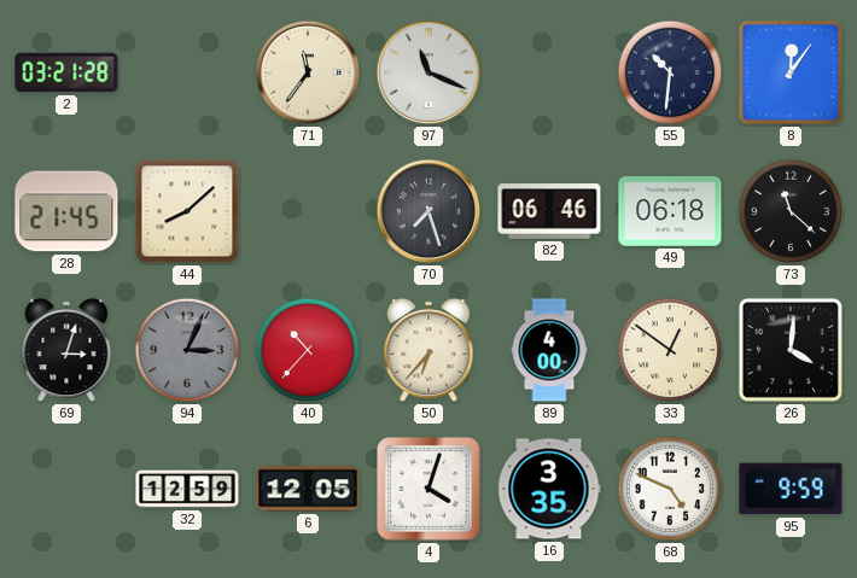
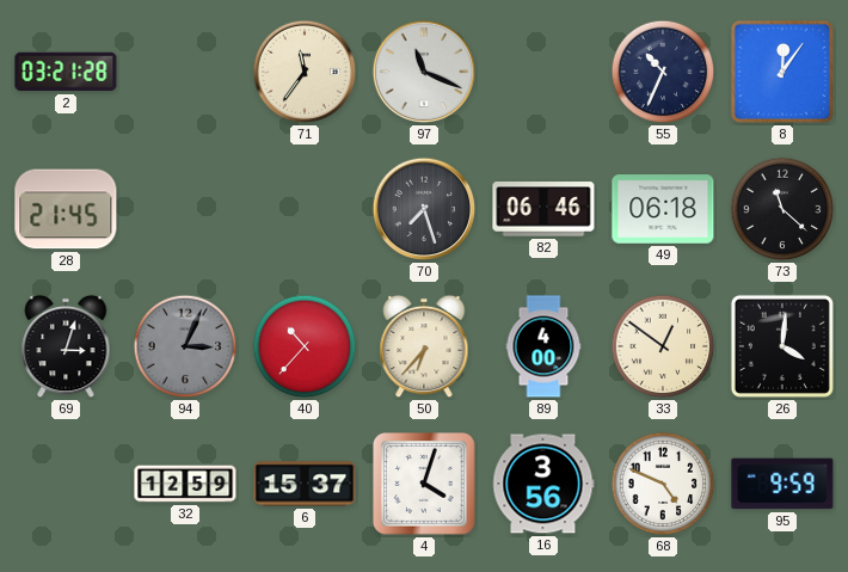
55: 10:31 -> 10:34
44: 8:08 -> none
6: 12:05 -> 15:37
16: 3:35 -> 3:56
